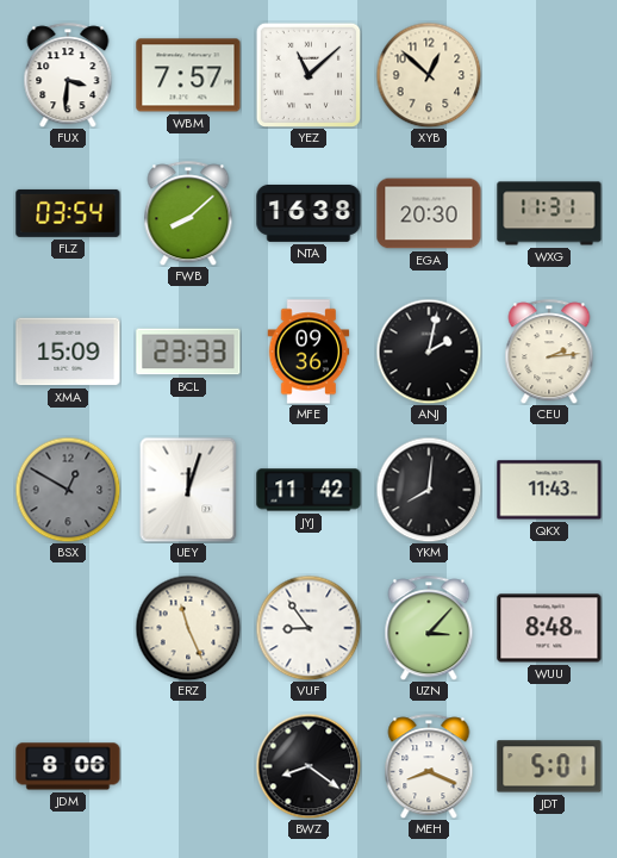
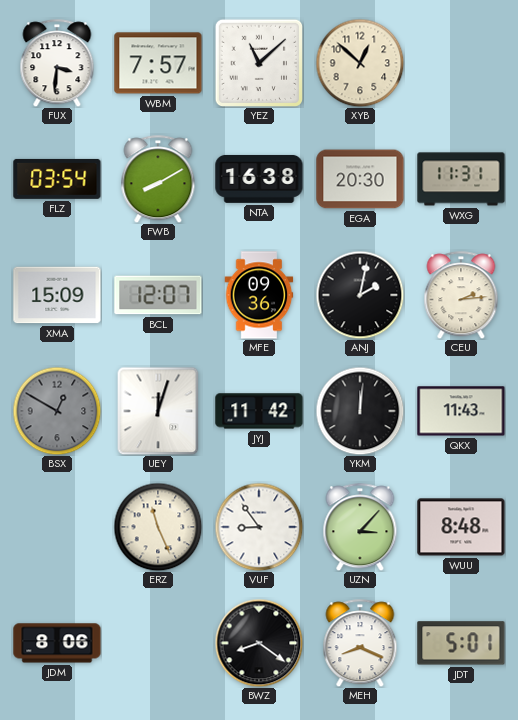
FWB: 8:08 -> 8:10
BCL: 23:33 -> 12:07
YKM: 8:01 -> 12:01
